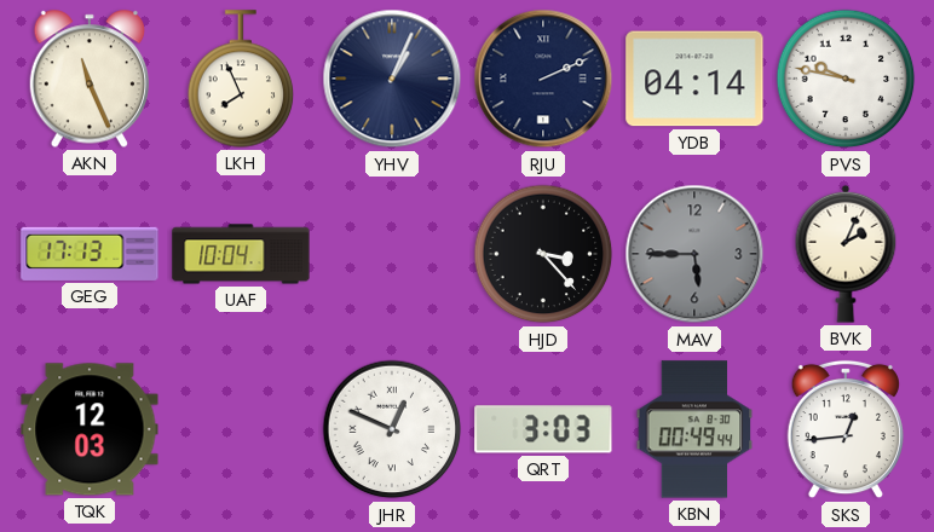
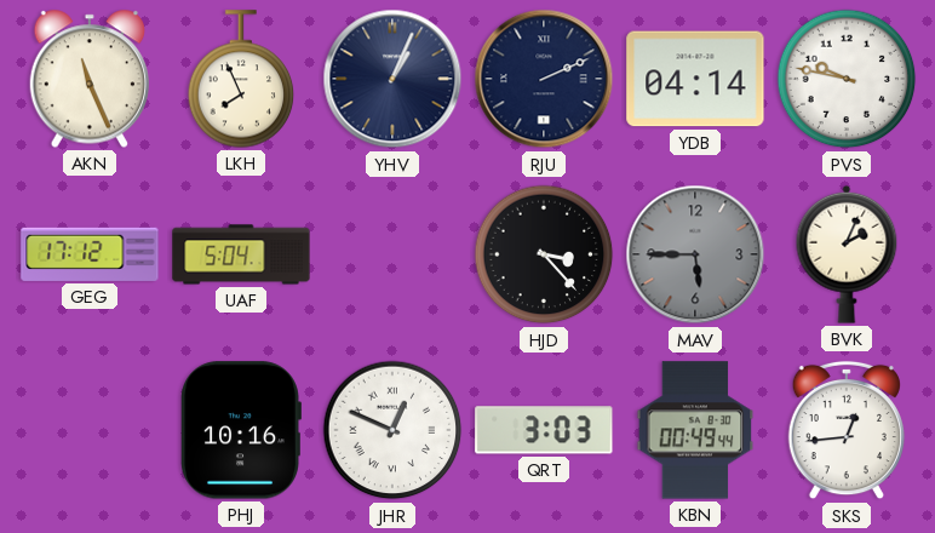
GEG: 17:13 -> 17:12
UAF: 10:04 -> 5:04
TQK: 12:03 -> none
PHJ: none -> 10:16
